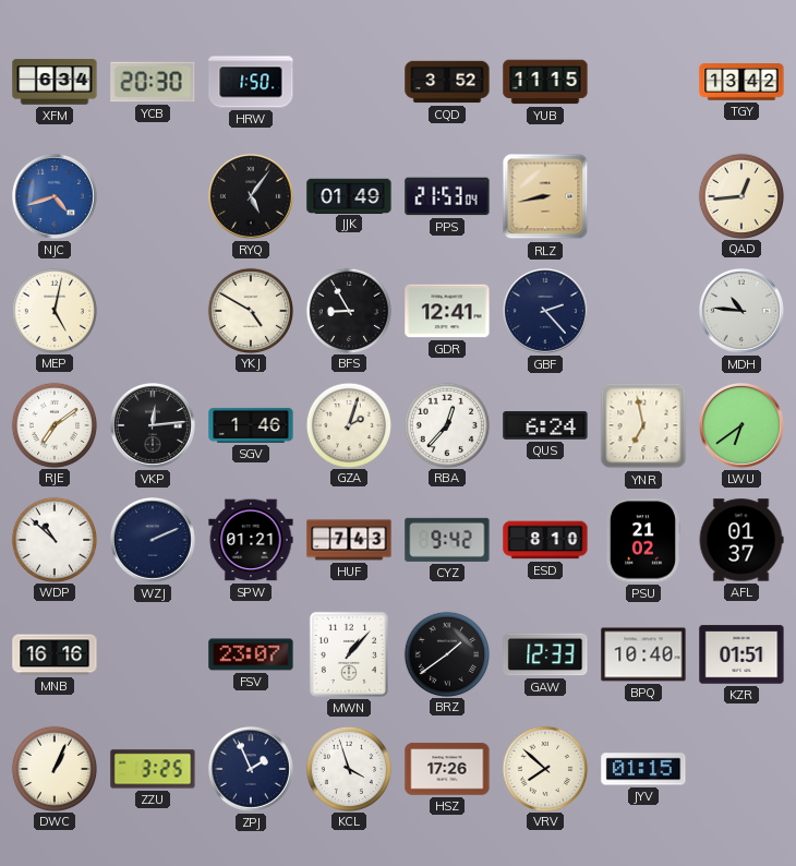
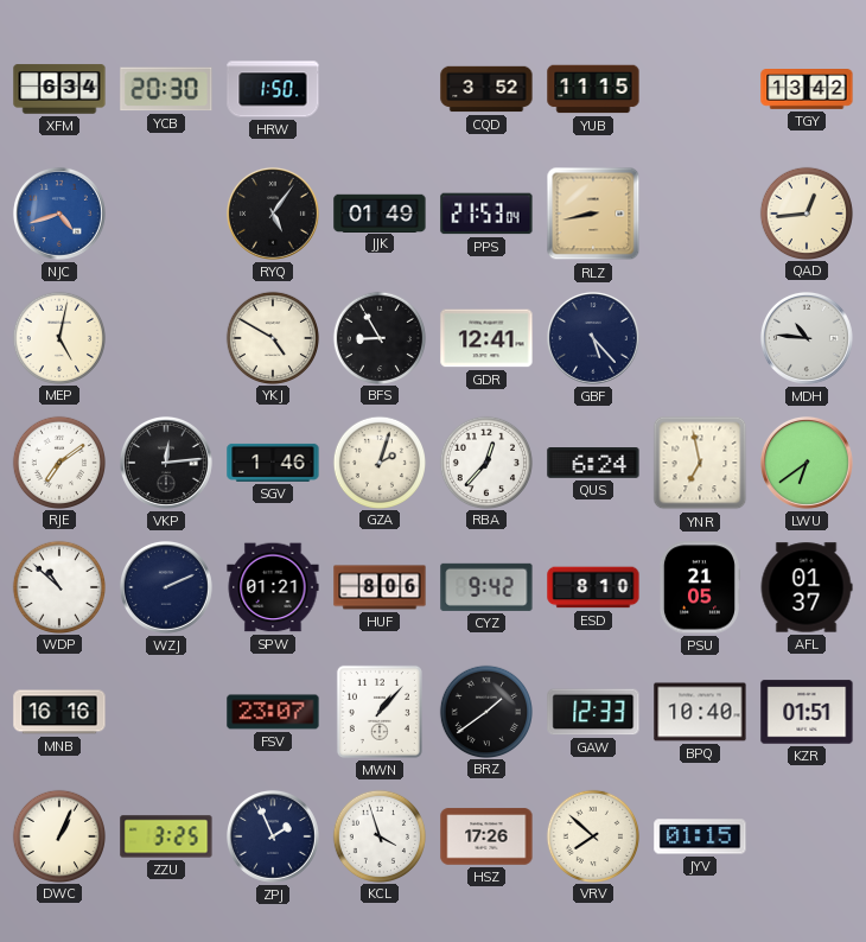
GBF: 2:23 -> 5:23
HUF: 7:43 -> 8:06
PSU: 21:02 -> 21:05
